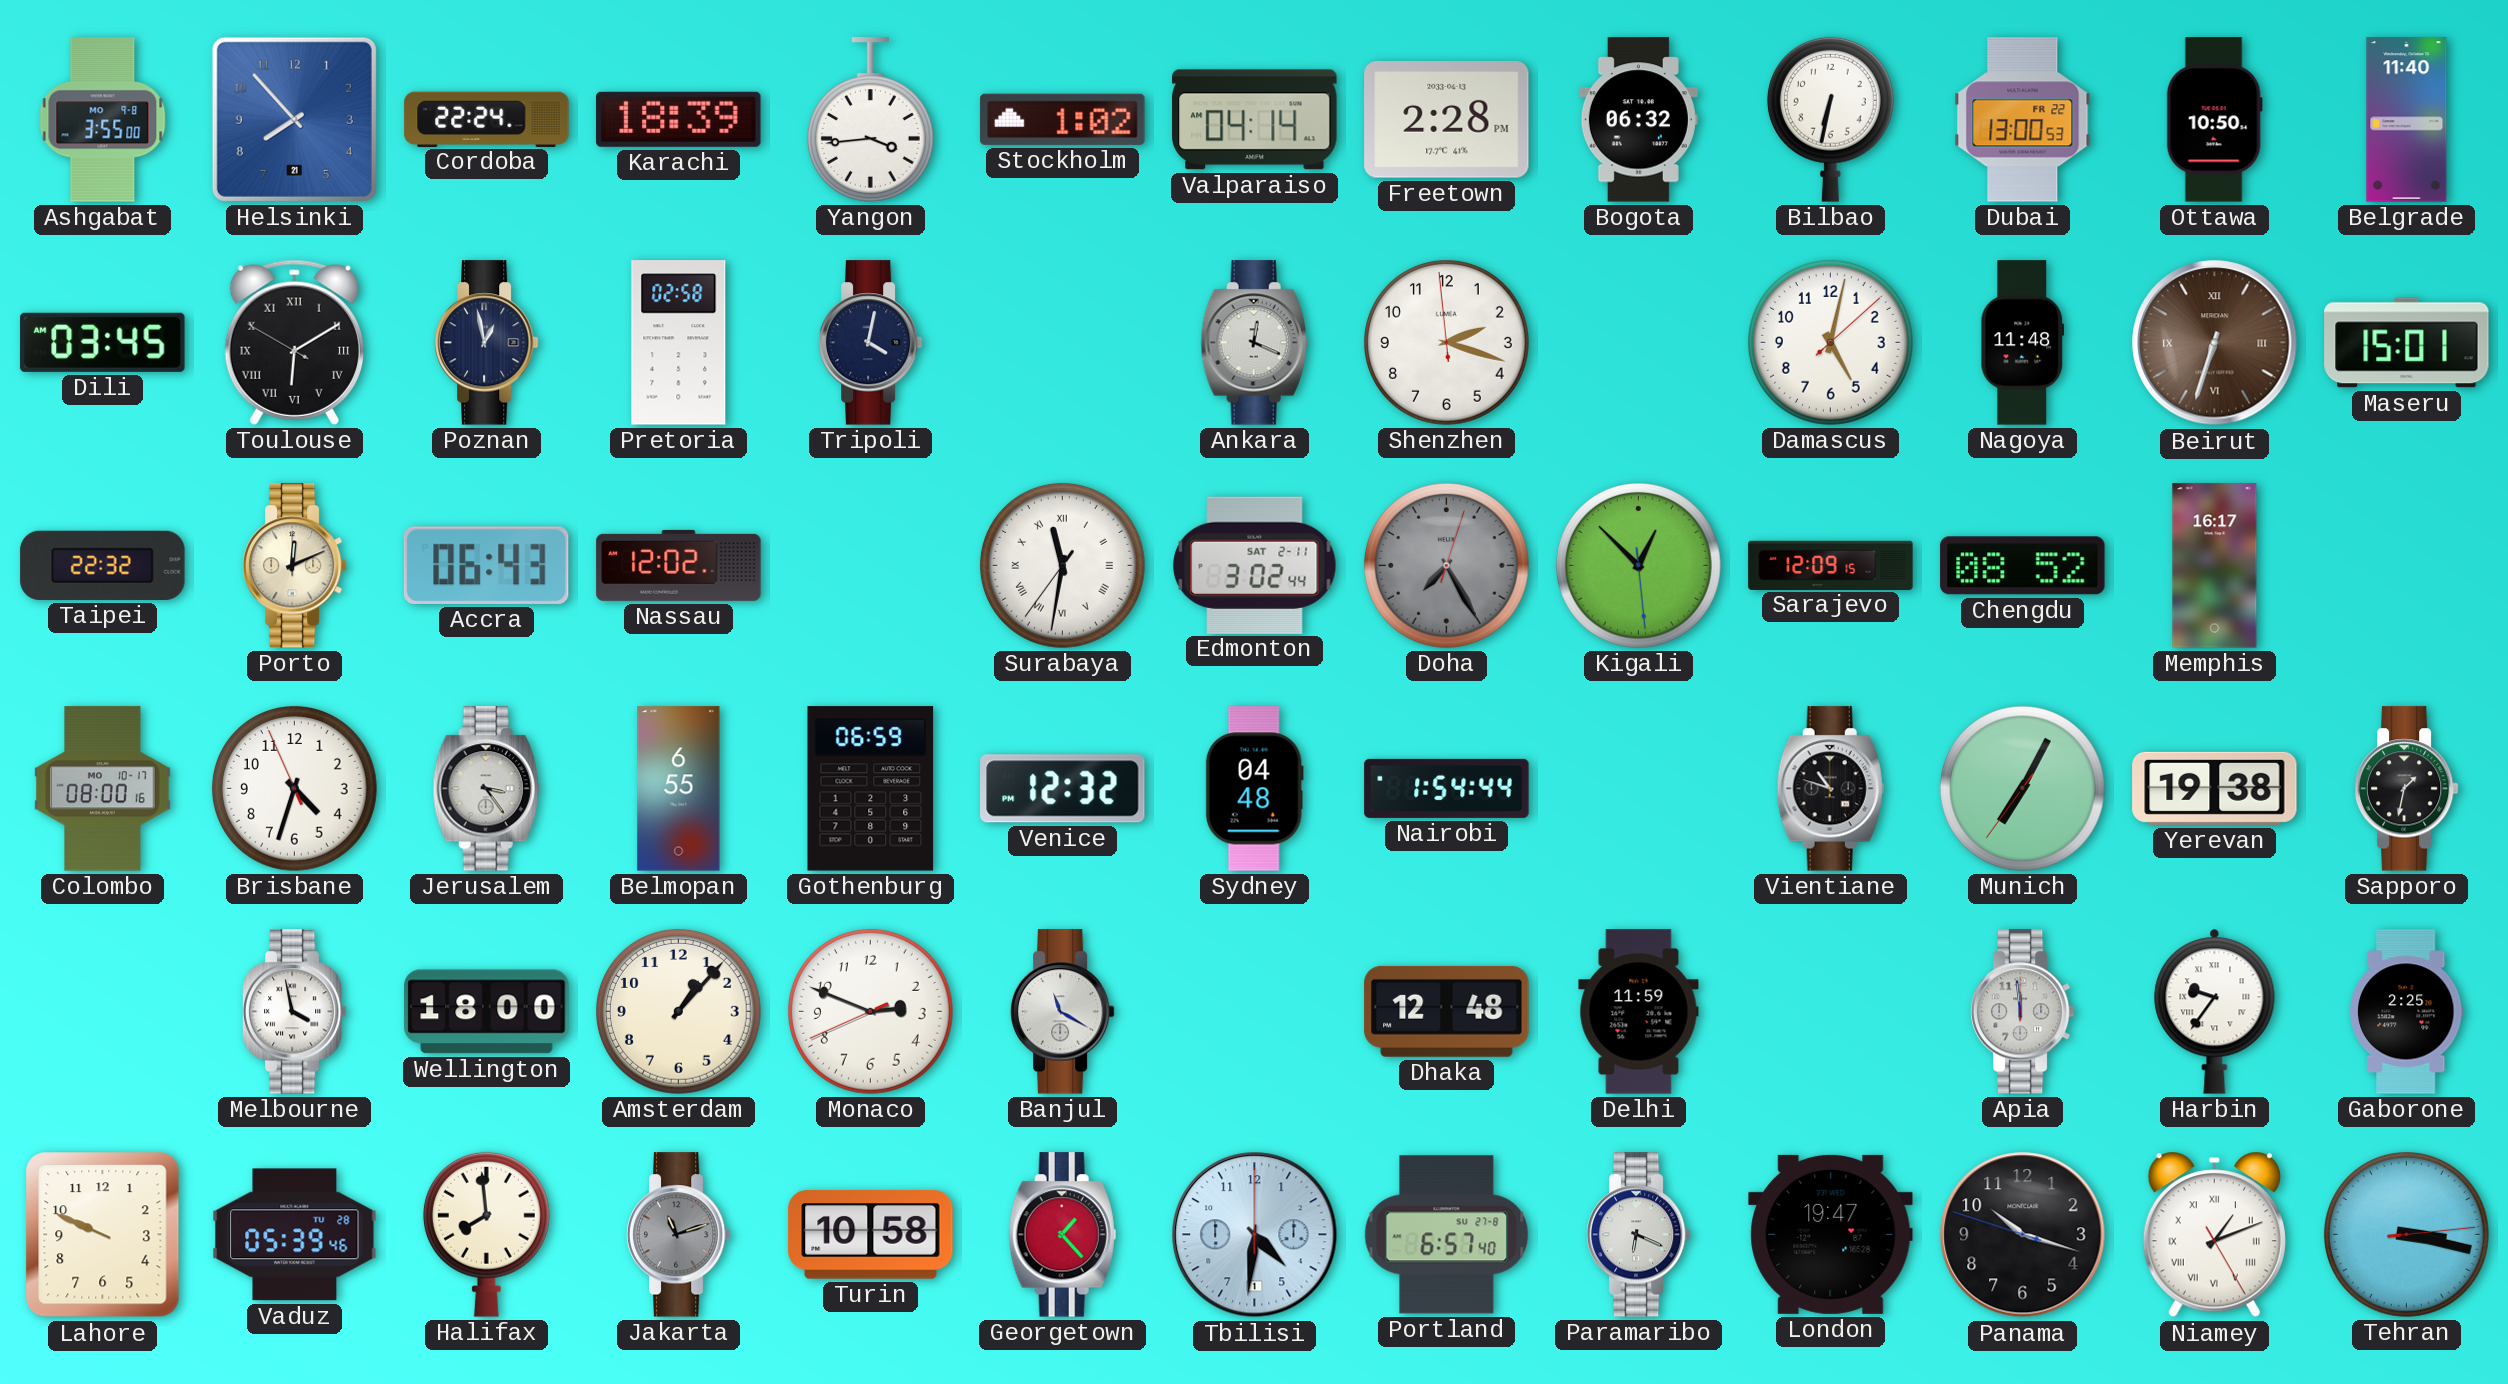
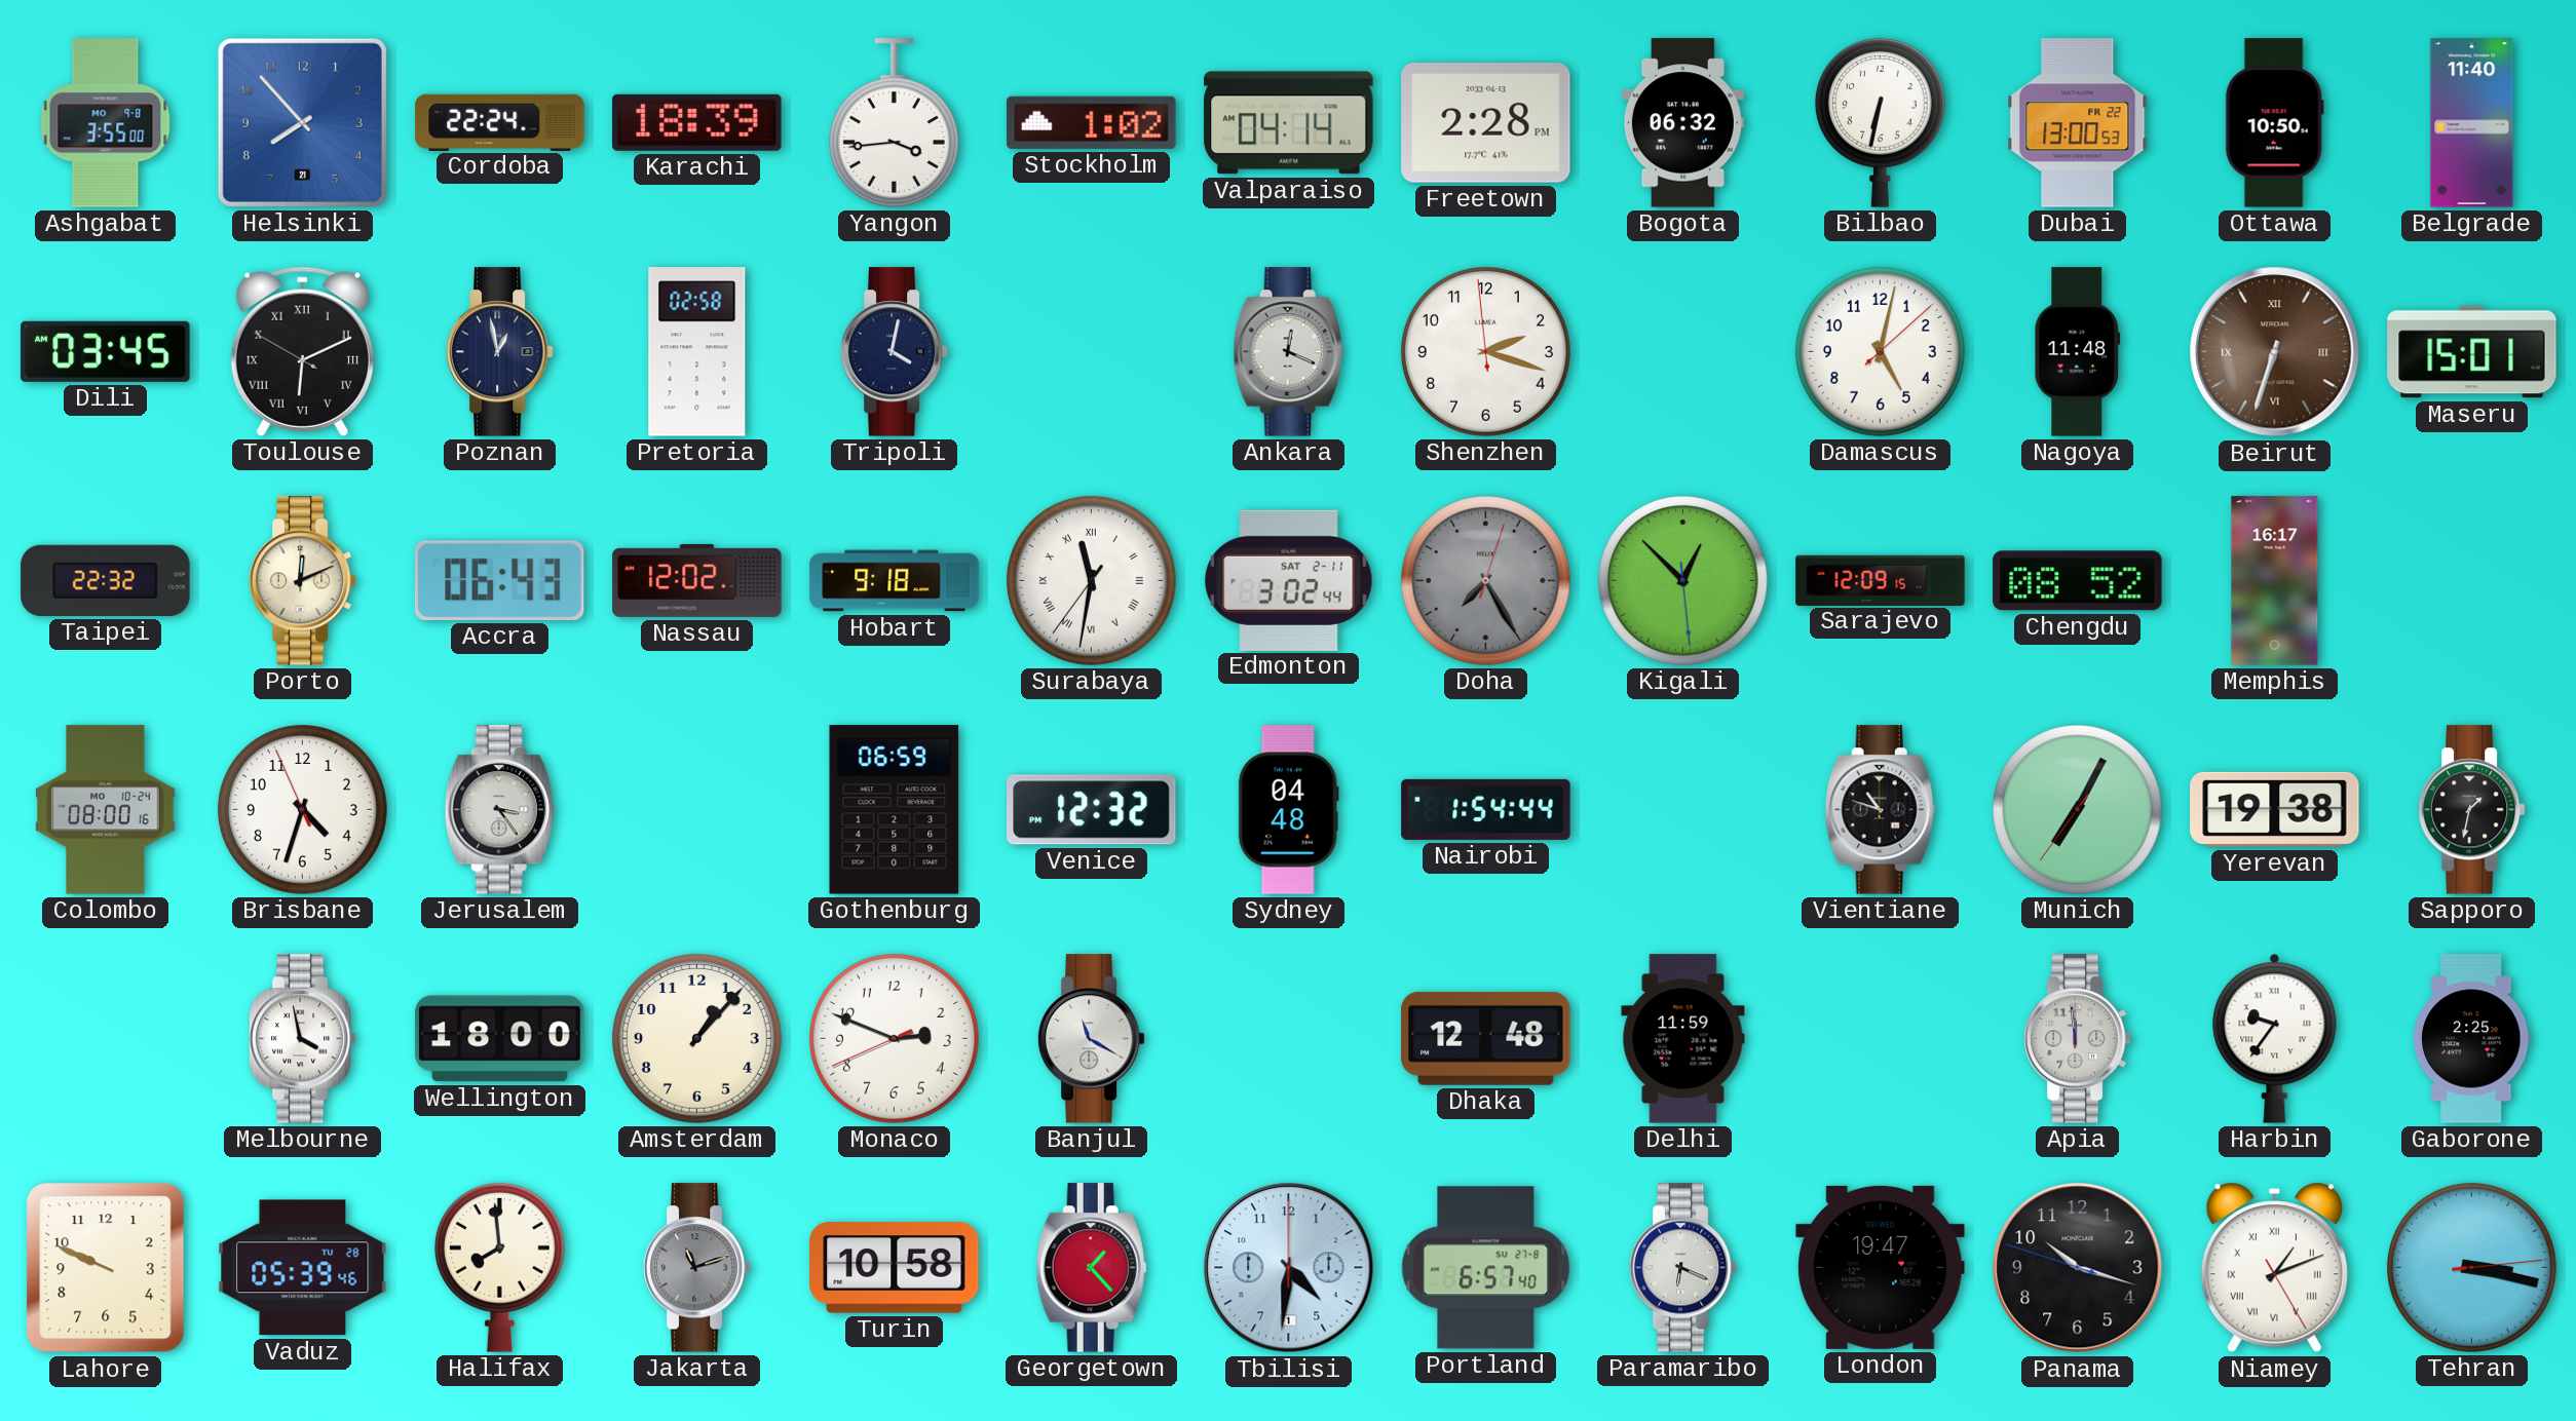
Toulouse: 6:09 -> 6:10
Hobart: none -> 9:18
Colombo date: MO 10-17 -> MO 10-24
Belmopan: 6:55 -> none
